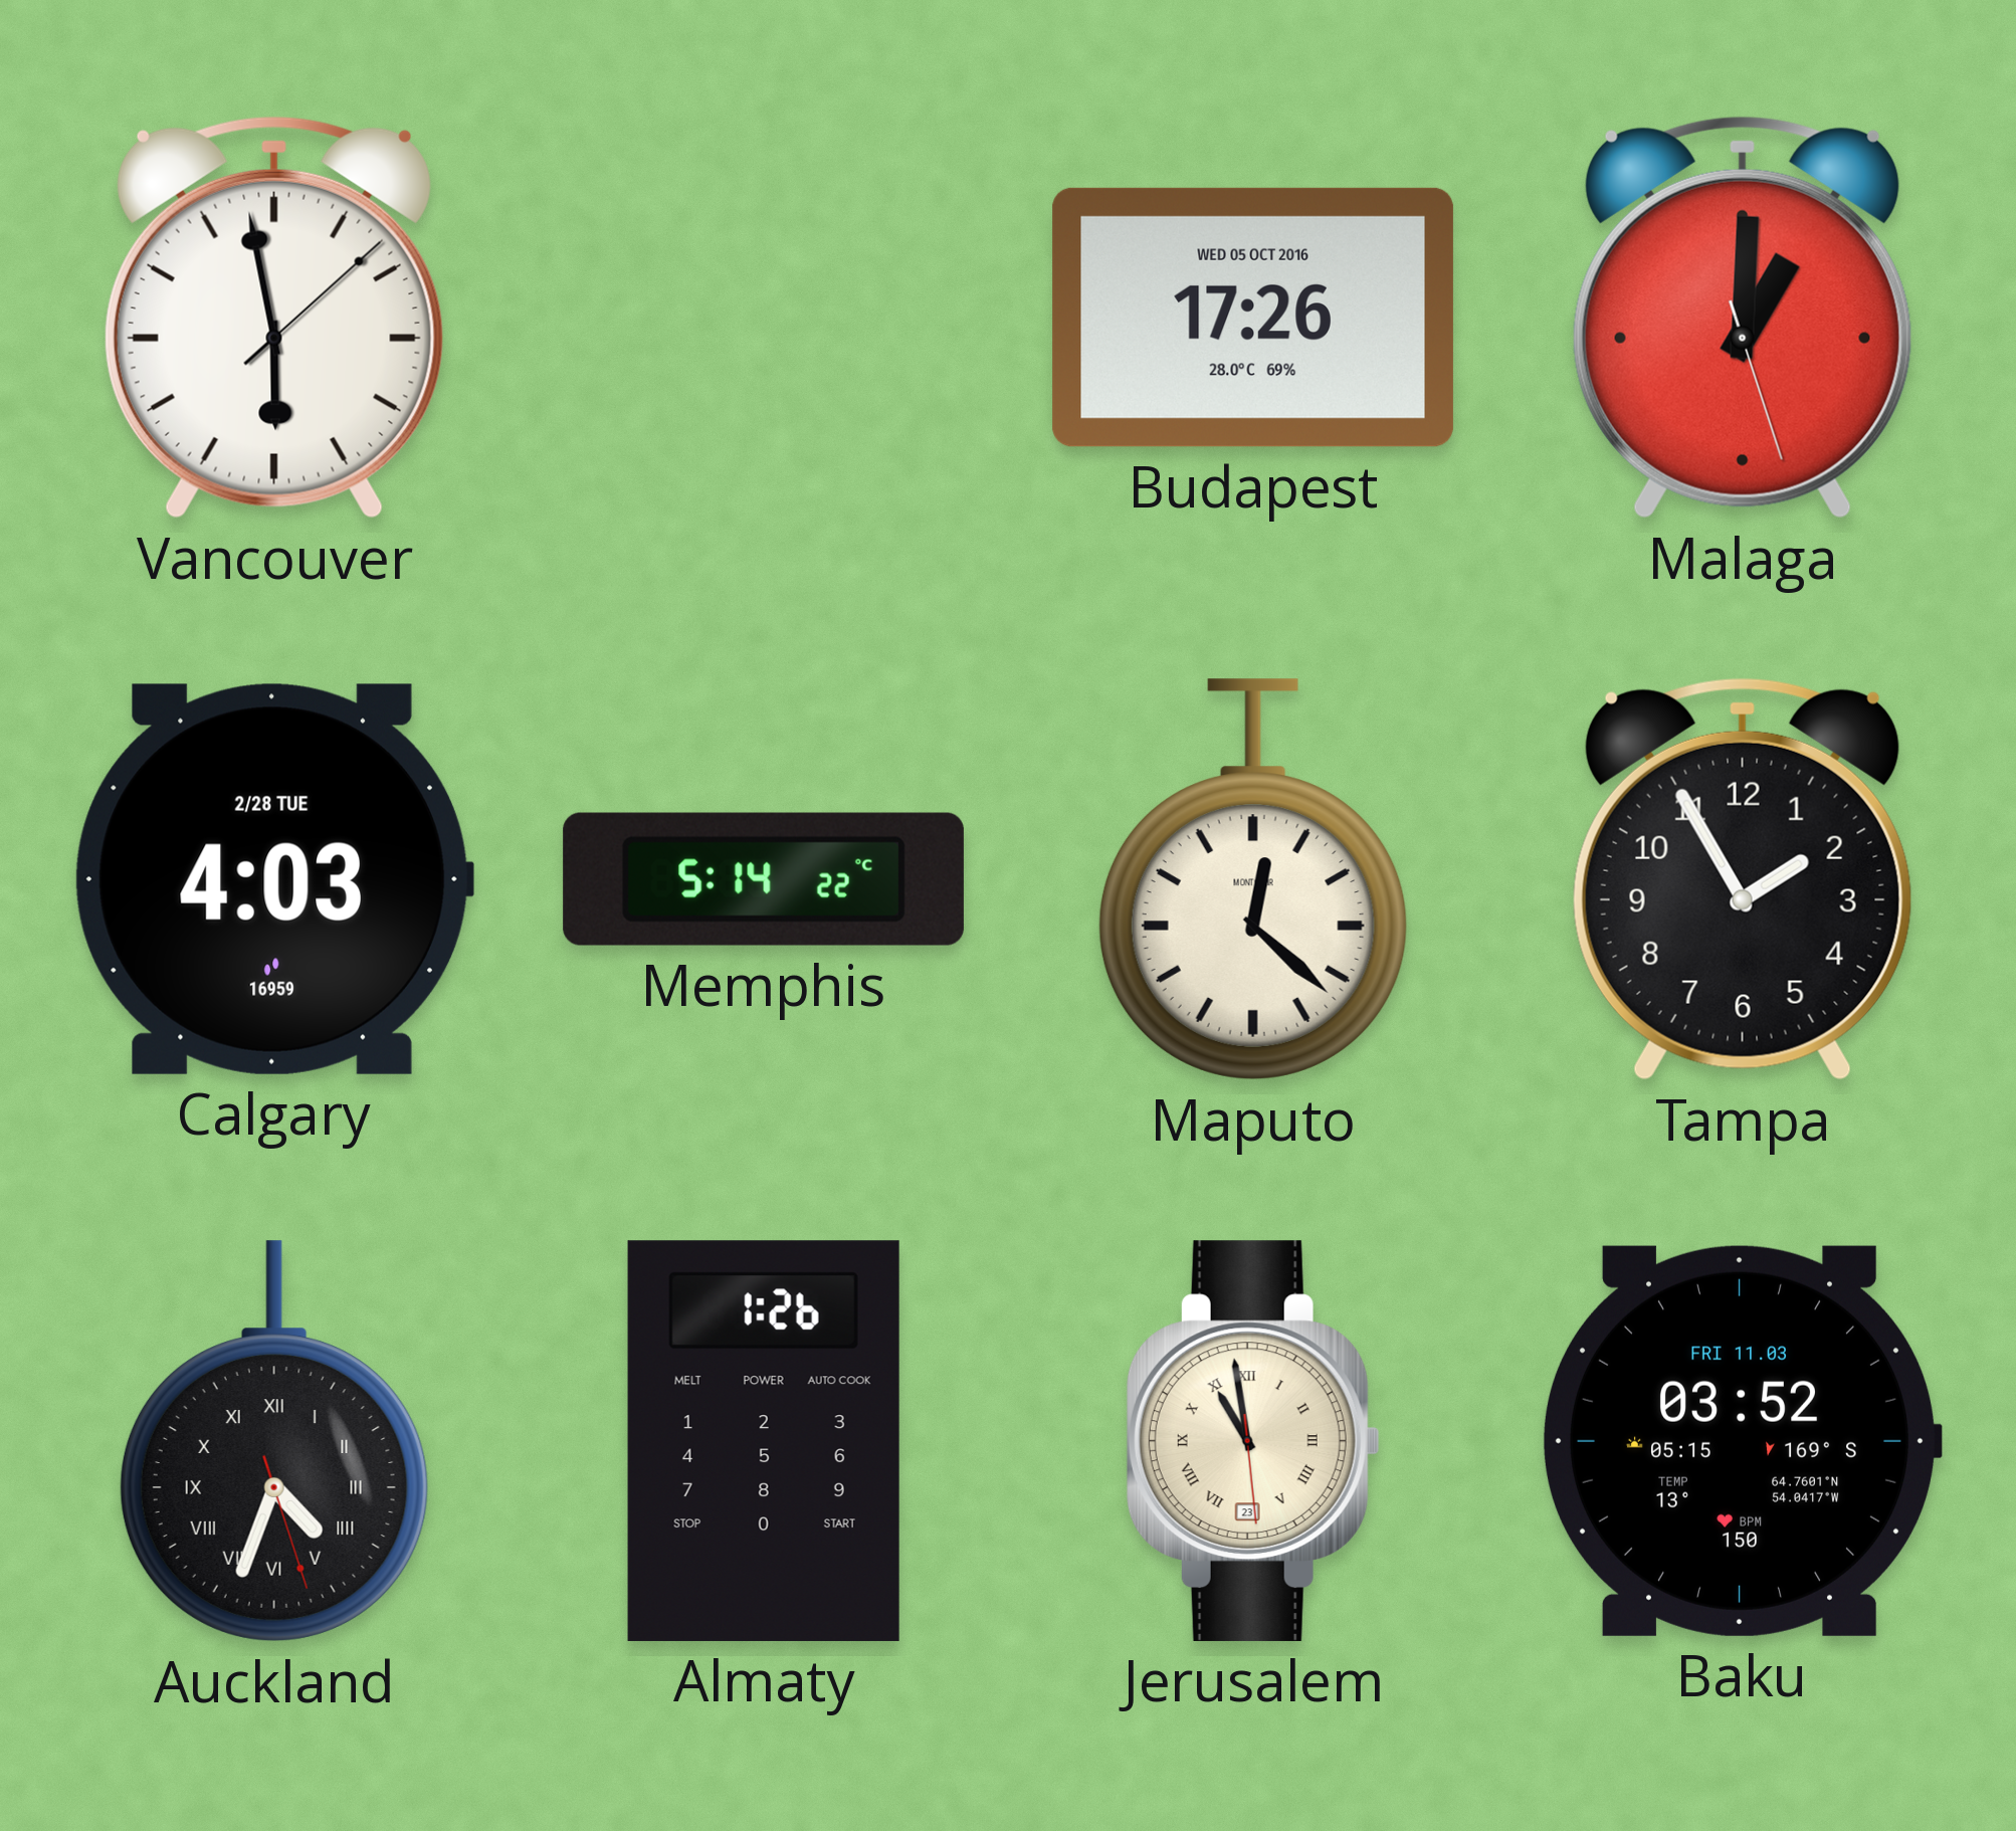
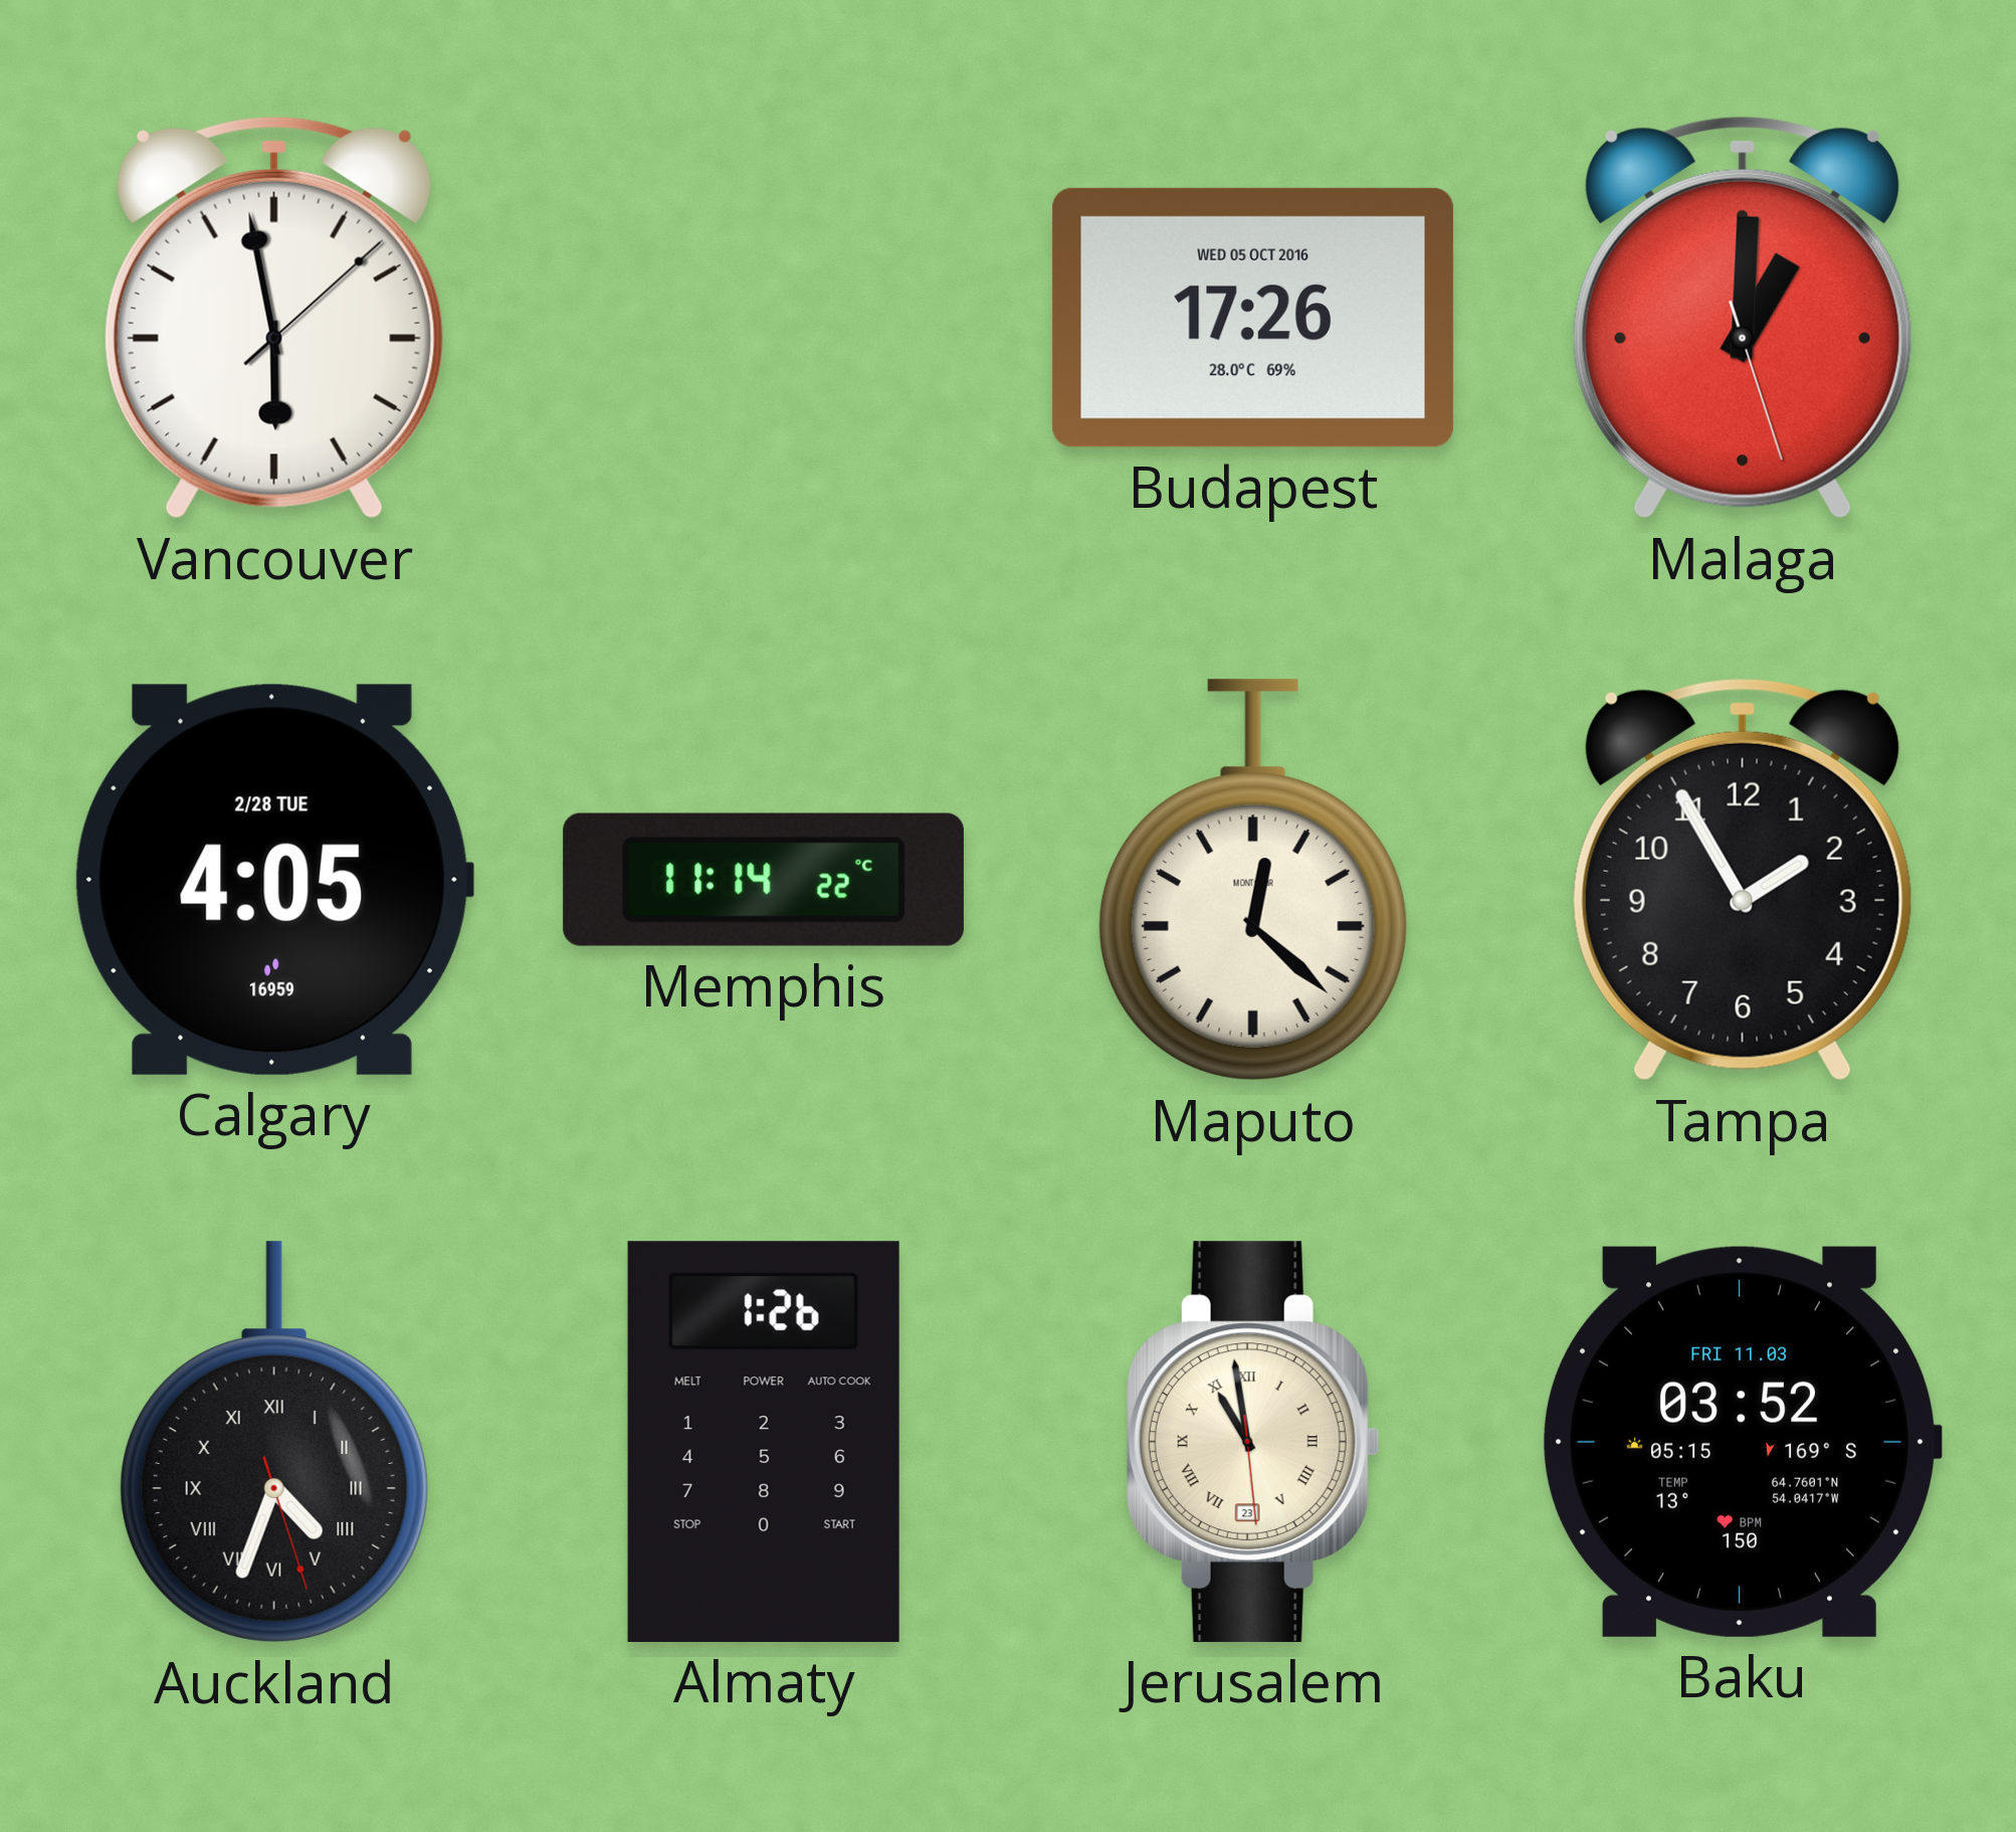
Calgary: 4:03 -> 4:05
Memphis: 5:14 -> 11:14
